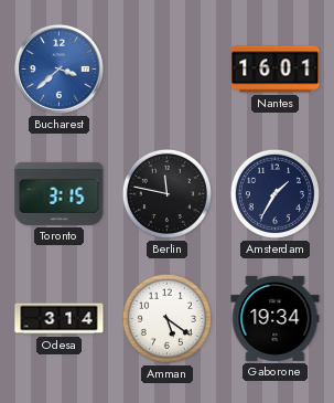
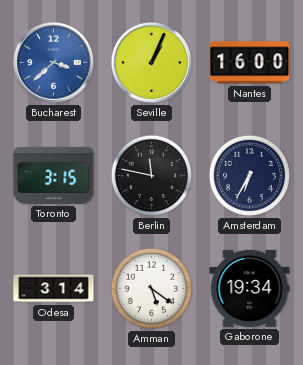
Seville: none -> 1:04
Nantes: 16:01 -> 16:00
Amsterdam: 1:35 -> 6:35
